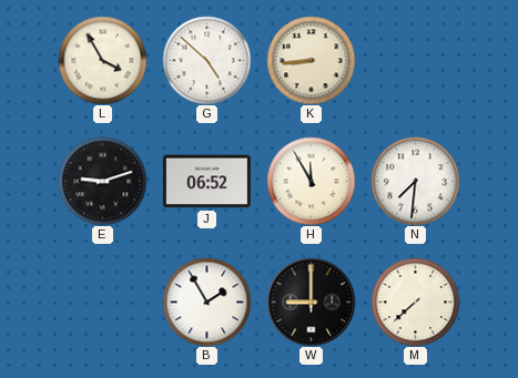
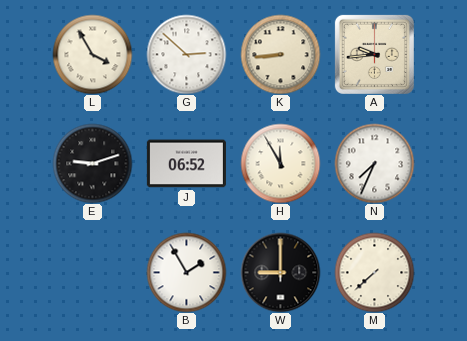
G: 4:52 -> 2:52
A: none -> 9:44
N: 7:31 -> 7:34
